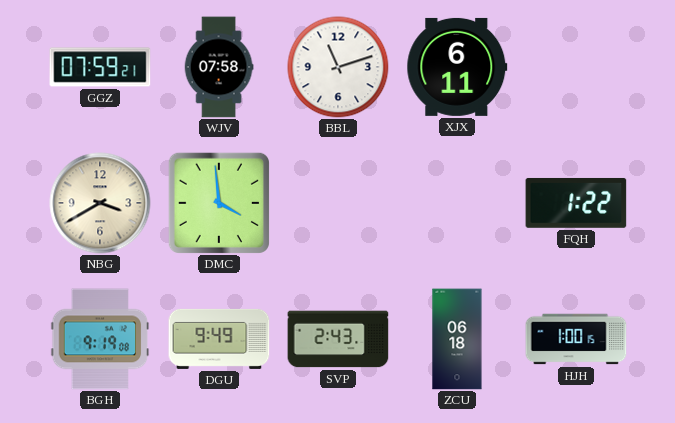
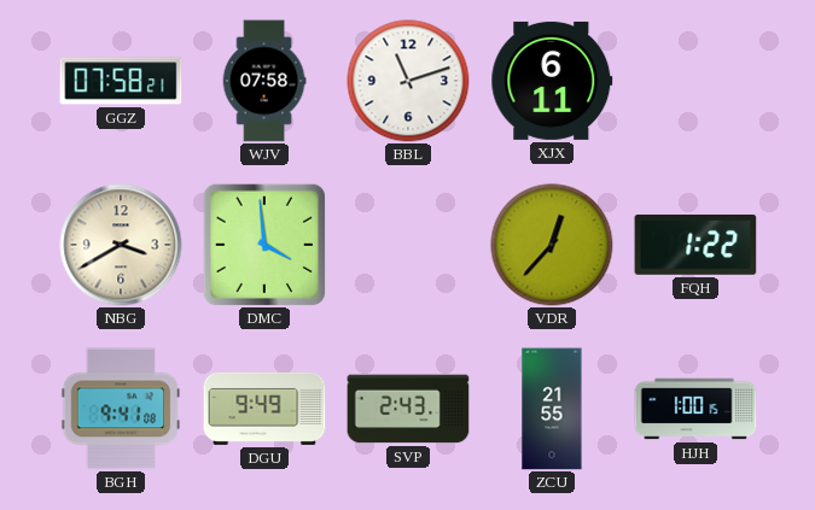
GGZ: 07:59 -> 07:58
VDR: none -> 12:37
BGH: 9:19 -> 9:41
ZCU: 06:18 -> 21:55
